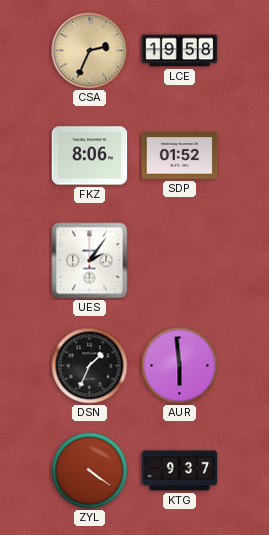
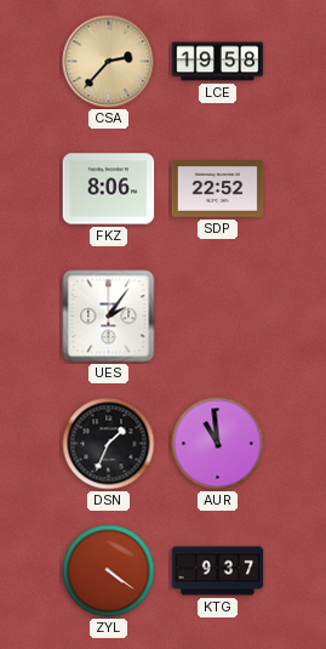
CSA: 2:34 -> 2:37
SDP: 01:52 -> 22:52
AUR: 5:59 -> 10:59
